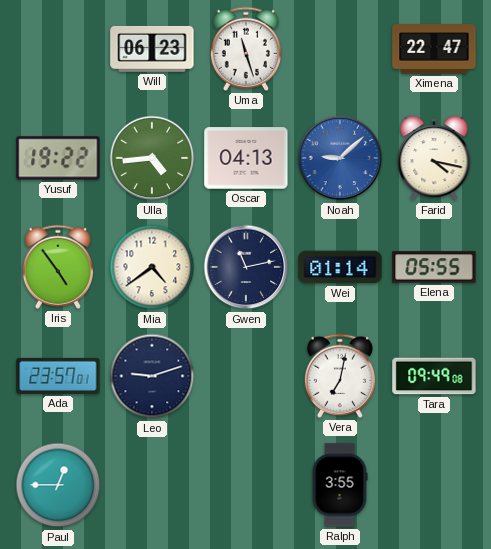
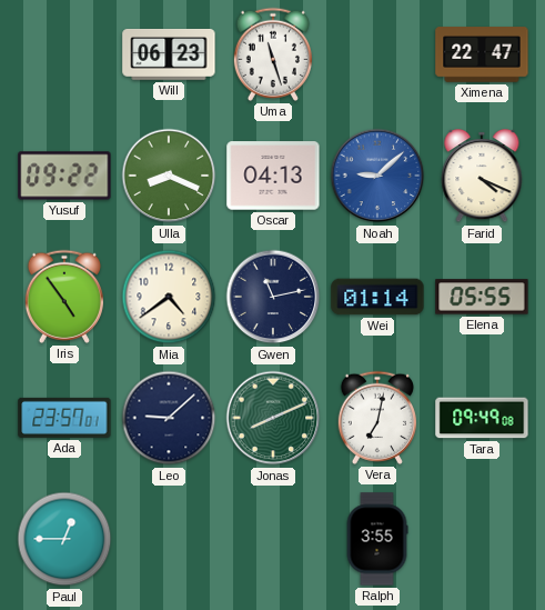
Yusuf: 19:22 -> 09:22
Ulla: 4:44 -> 8:19
Farid: 4:17 -> 4:19
Leo: 9:12 -> 9:08
Jonas: none -> 8:11
